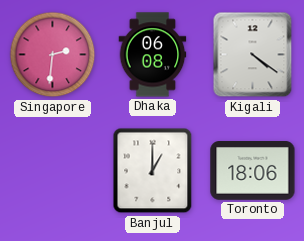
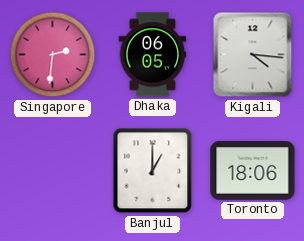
Dhaka: 06:08 -> 06:05
Kigali: 4:21 -> 4:16
